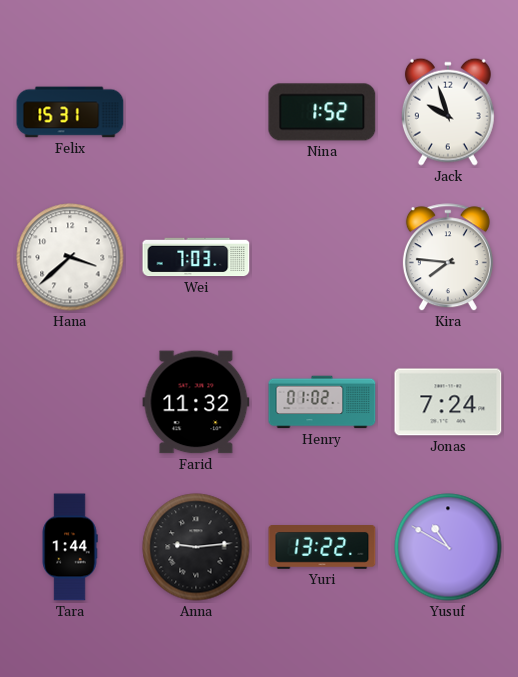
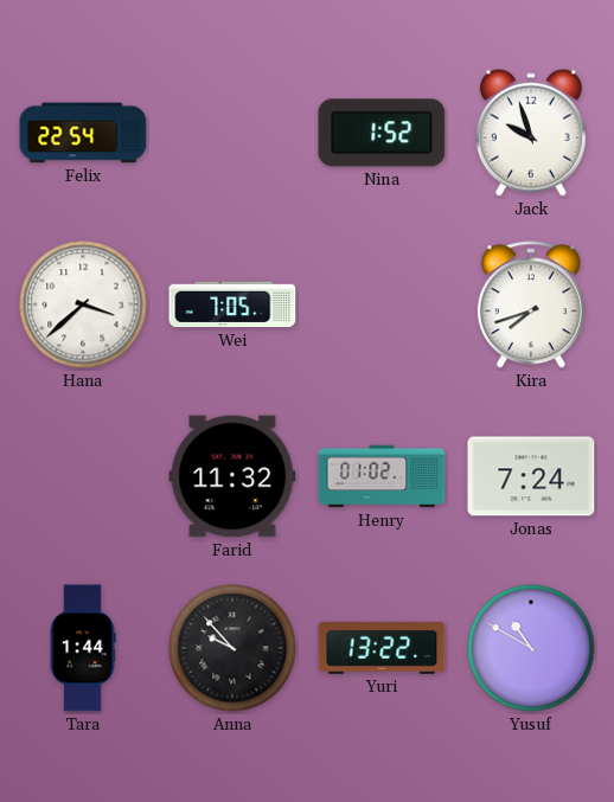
Felix: 15:31 -> 22:54
Wei: 7:03 -> 7:05
Kira: 7:46 -> 7:42
Anna: 9:14 -> 9:53
